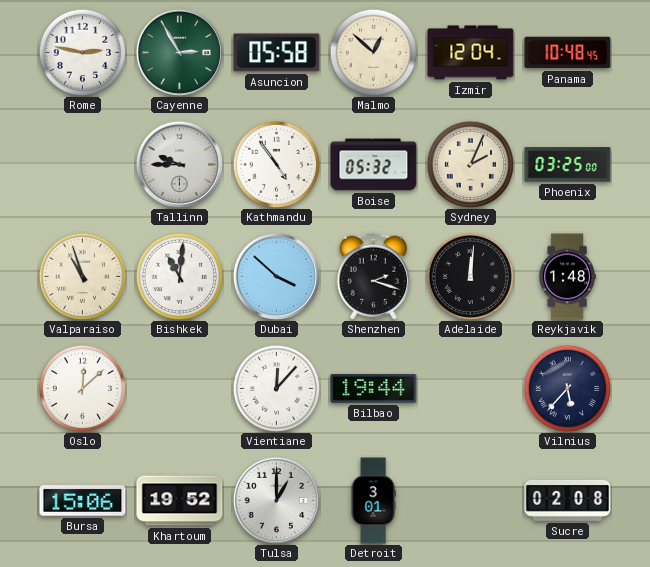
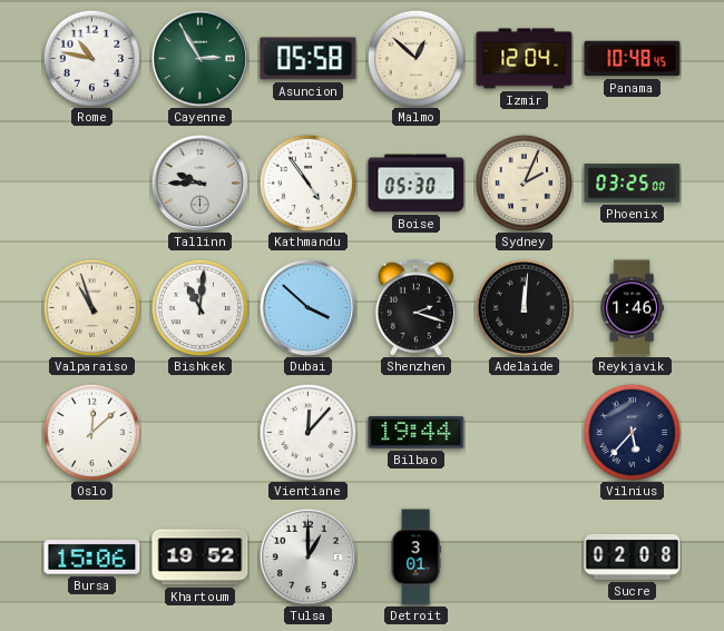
Rome: 2:47 -> 10:47
Boise: 05:32 -> 05:30
Reykjavik: 1:48 -> 1:46
